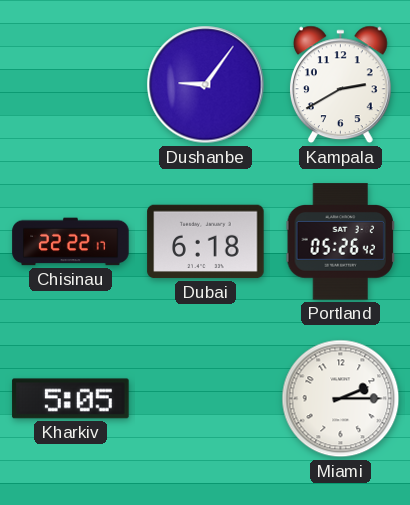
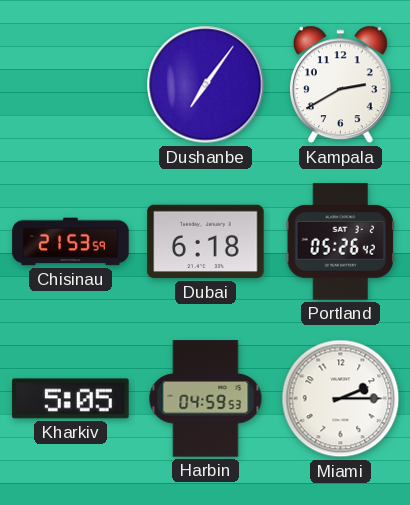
Dushanbe: 9:06 -> 7:06
Chisinau: 22:22 -> 21:53
Harbin: none -> 04:59
